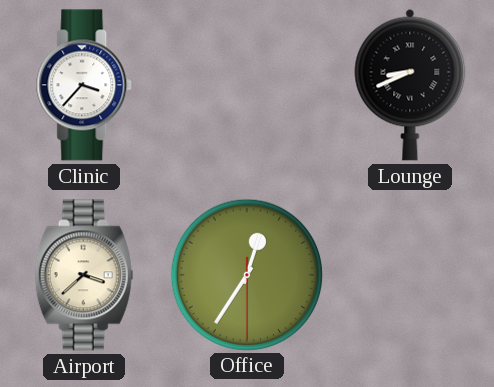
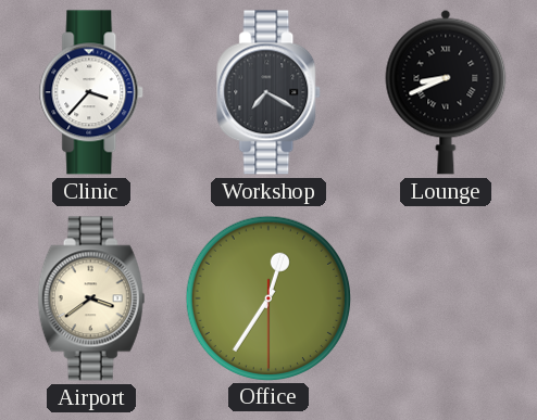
Workshop: none -> 7:20
Airport: 3:38 -> 3:39
